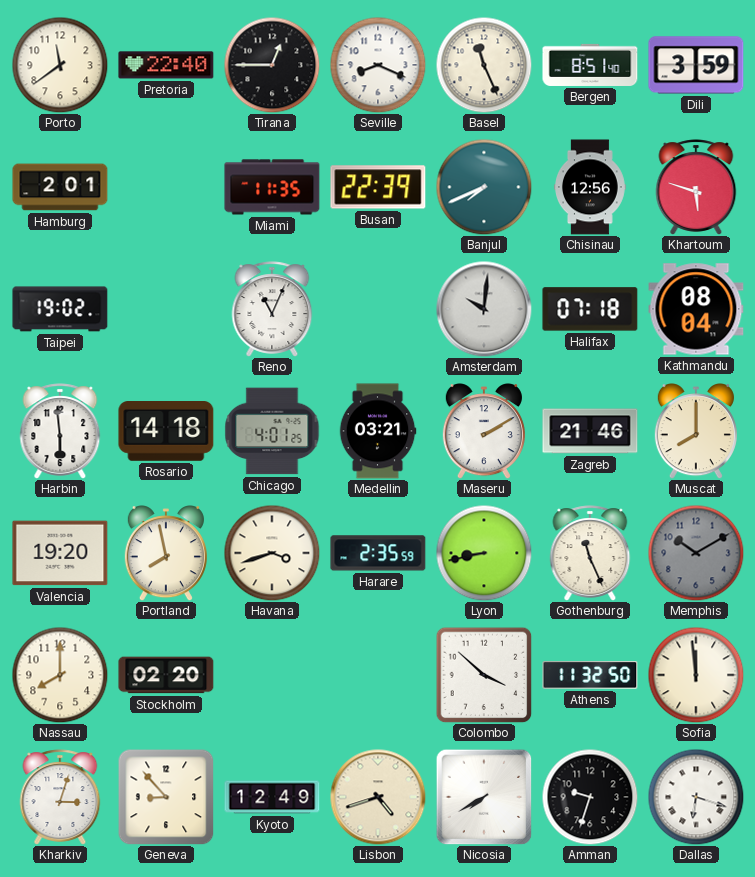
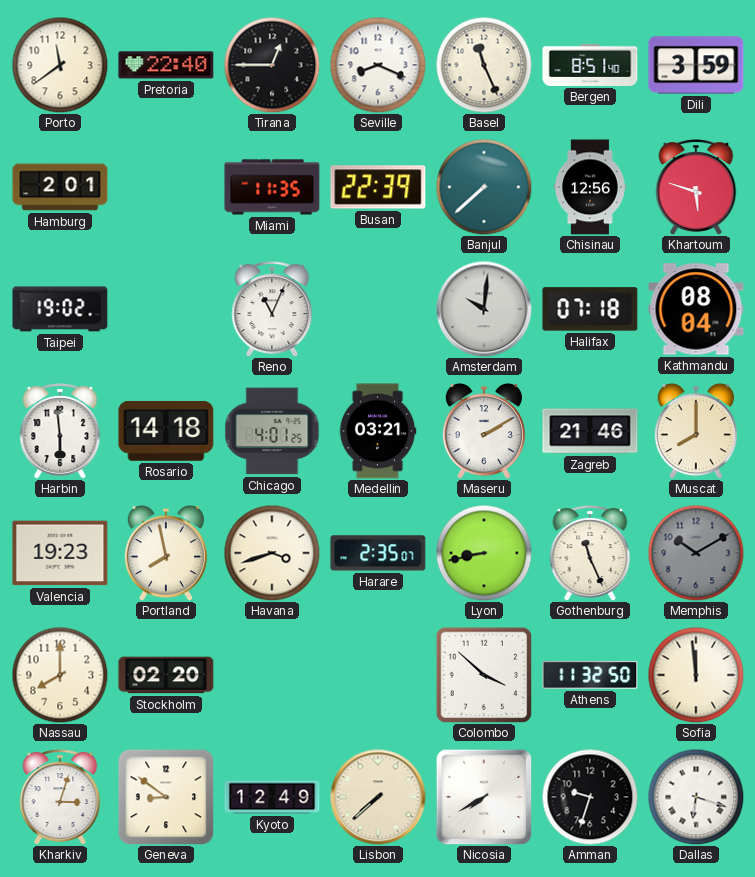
Banjul: 7:41 -> 7:38
Valencia: 19:20 -> 19:23
Harare: 2:35:59 -> 2:35:07
Geneva: 8:53 -> 8:51
Lisbon: 4:42 -> 7:38
